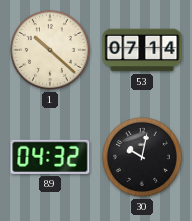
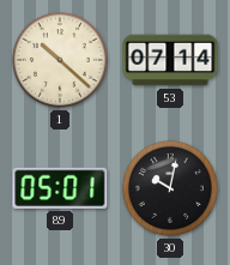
89: 04:32 -> 05:01
